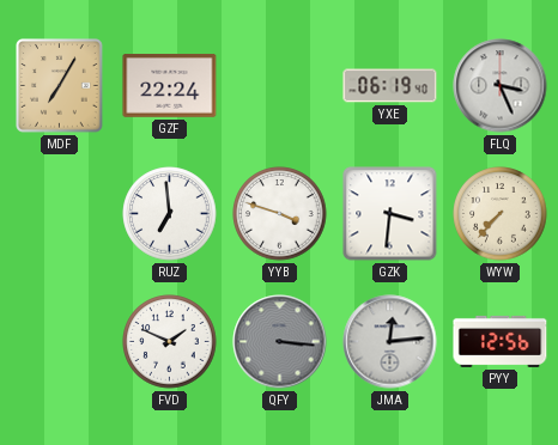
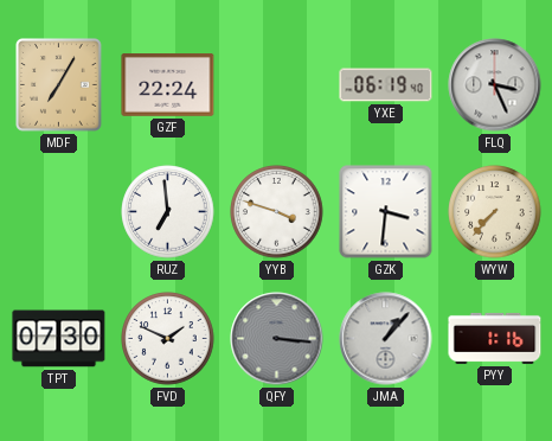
TPT: none -> 07:30
JMA: 12:14 -> 1:07
PYY: 12:56 -> 1:16
